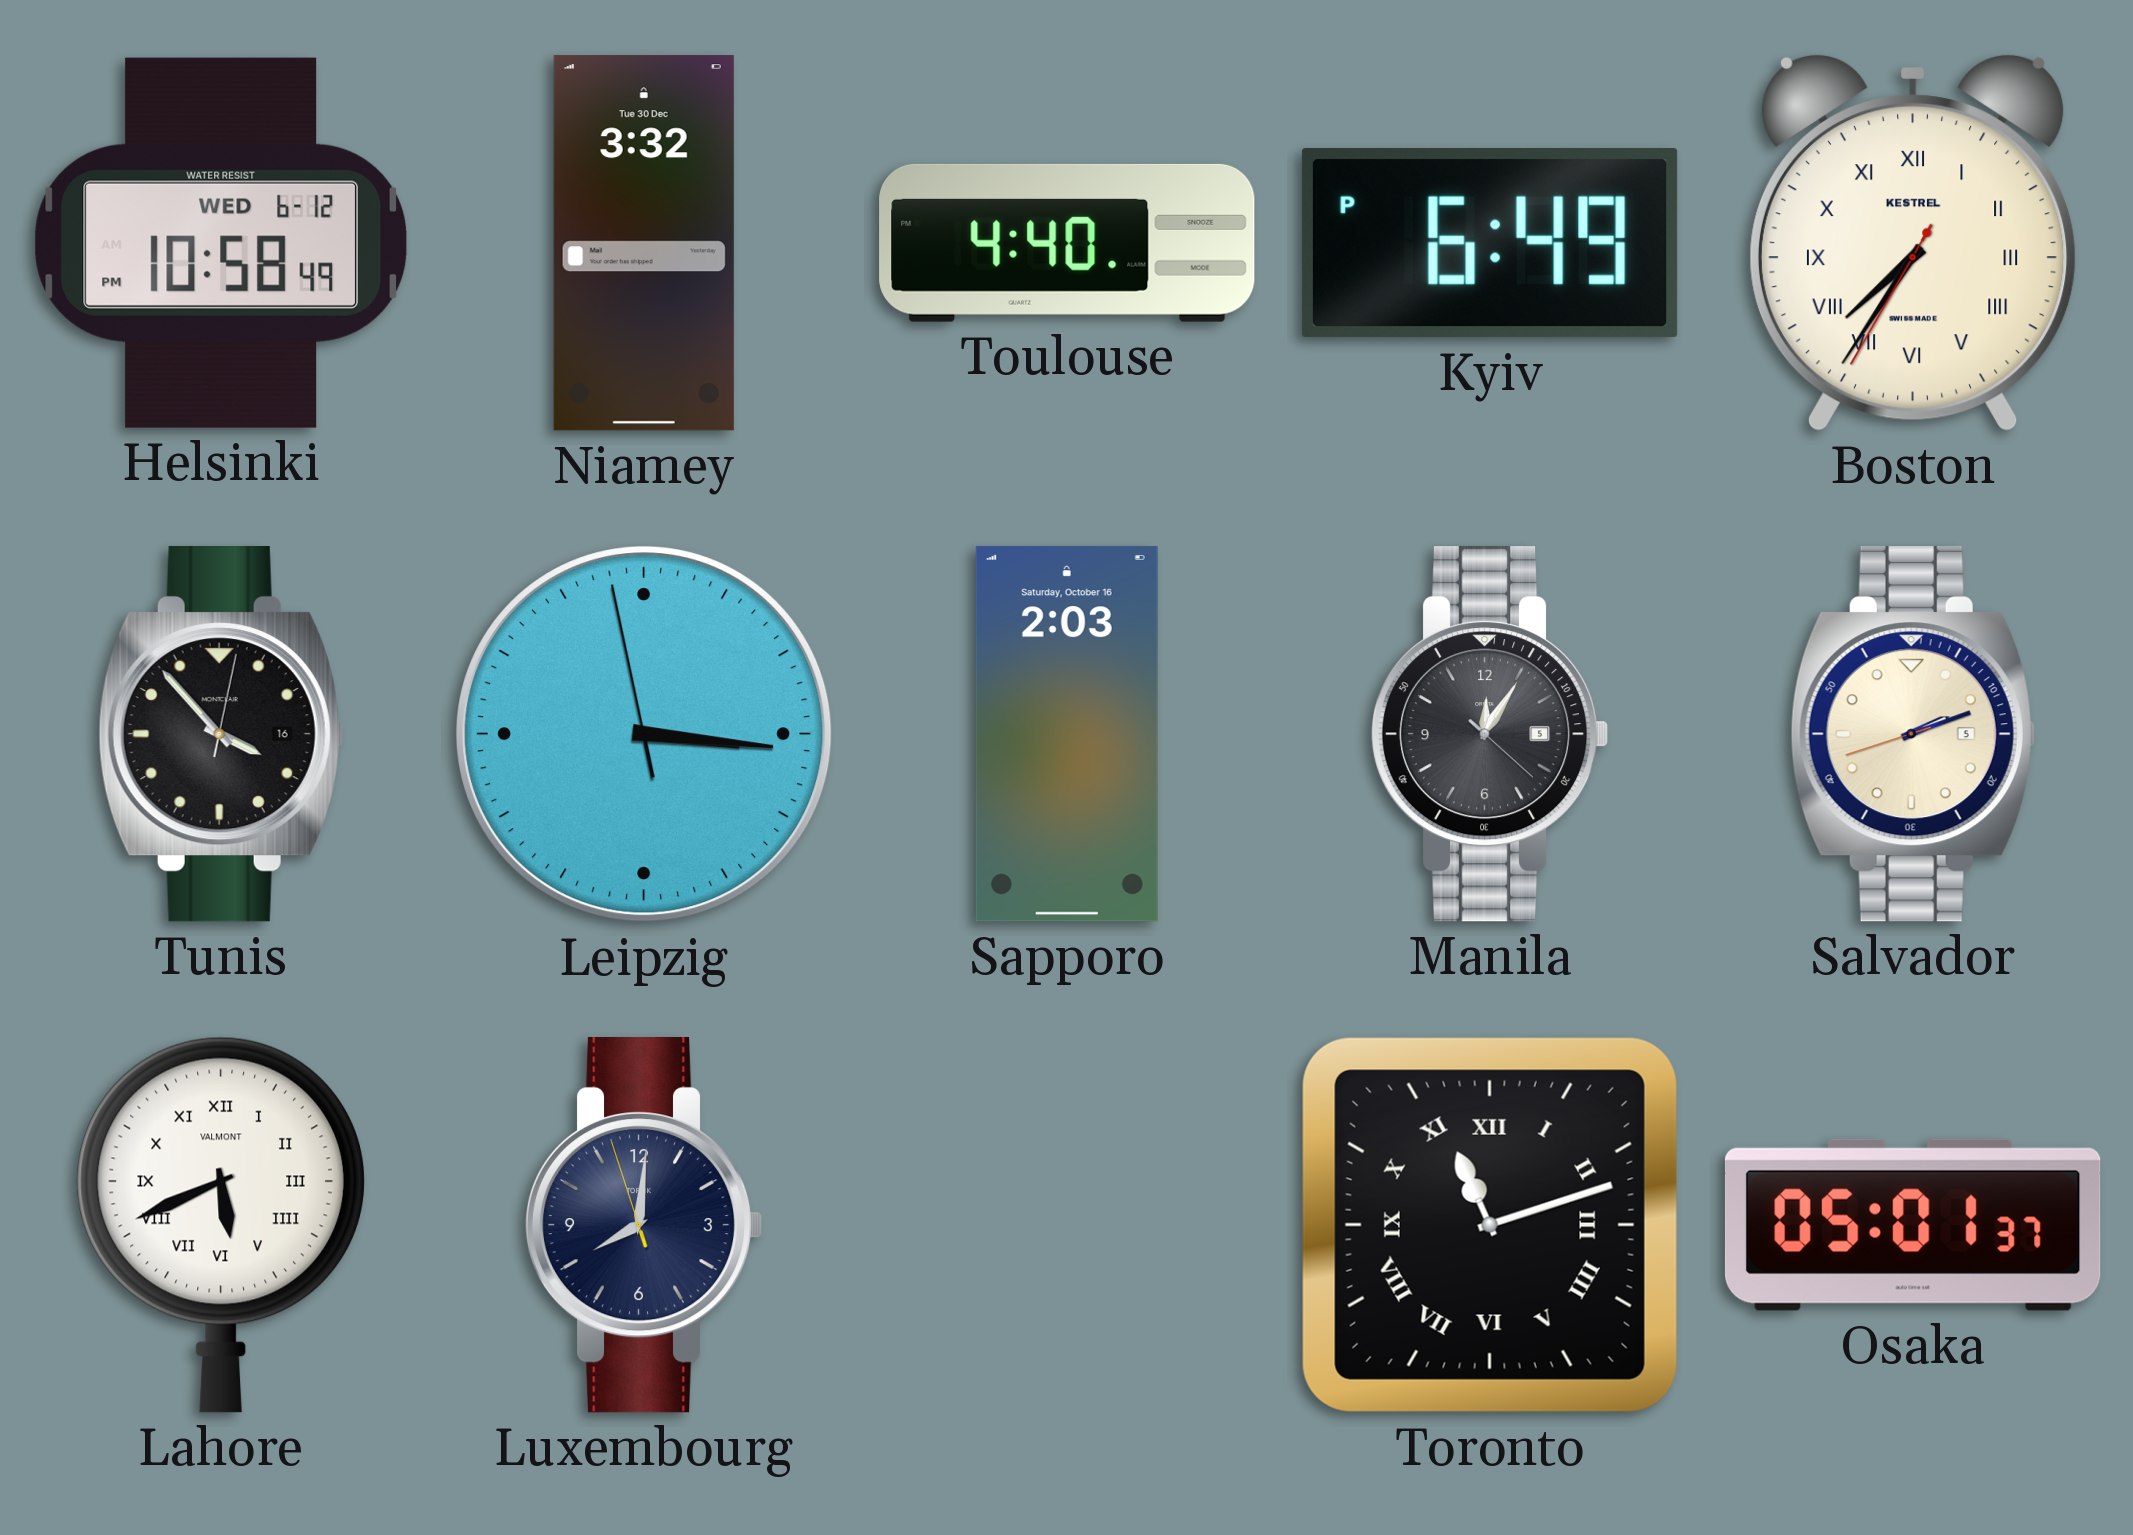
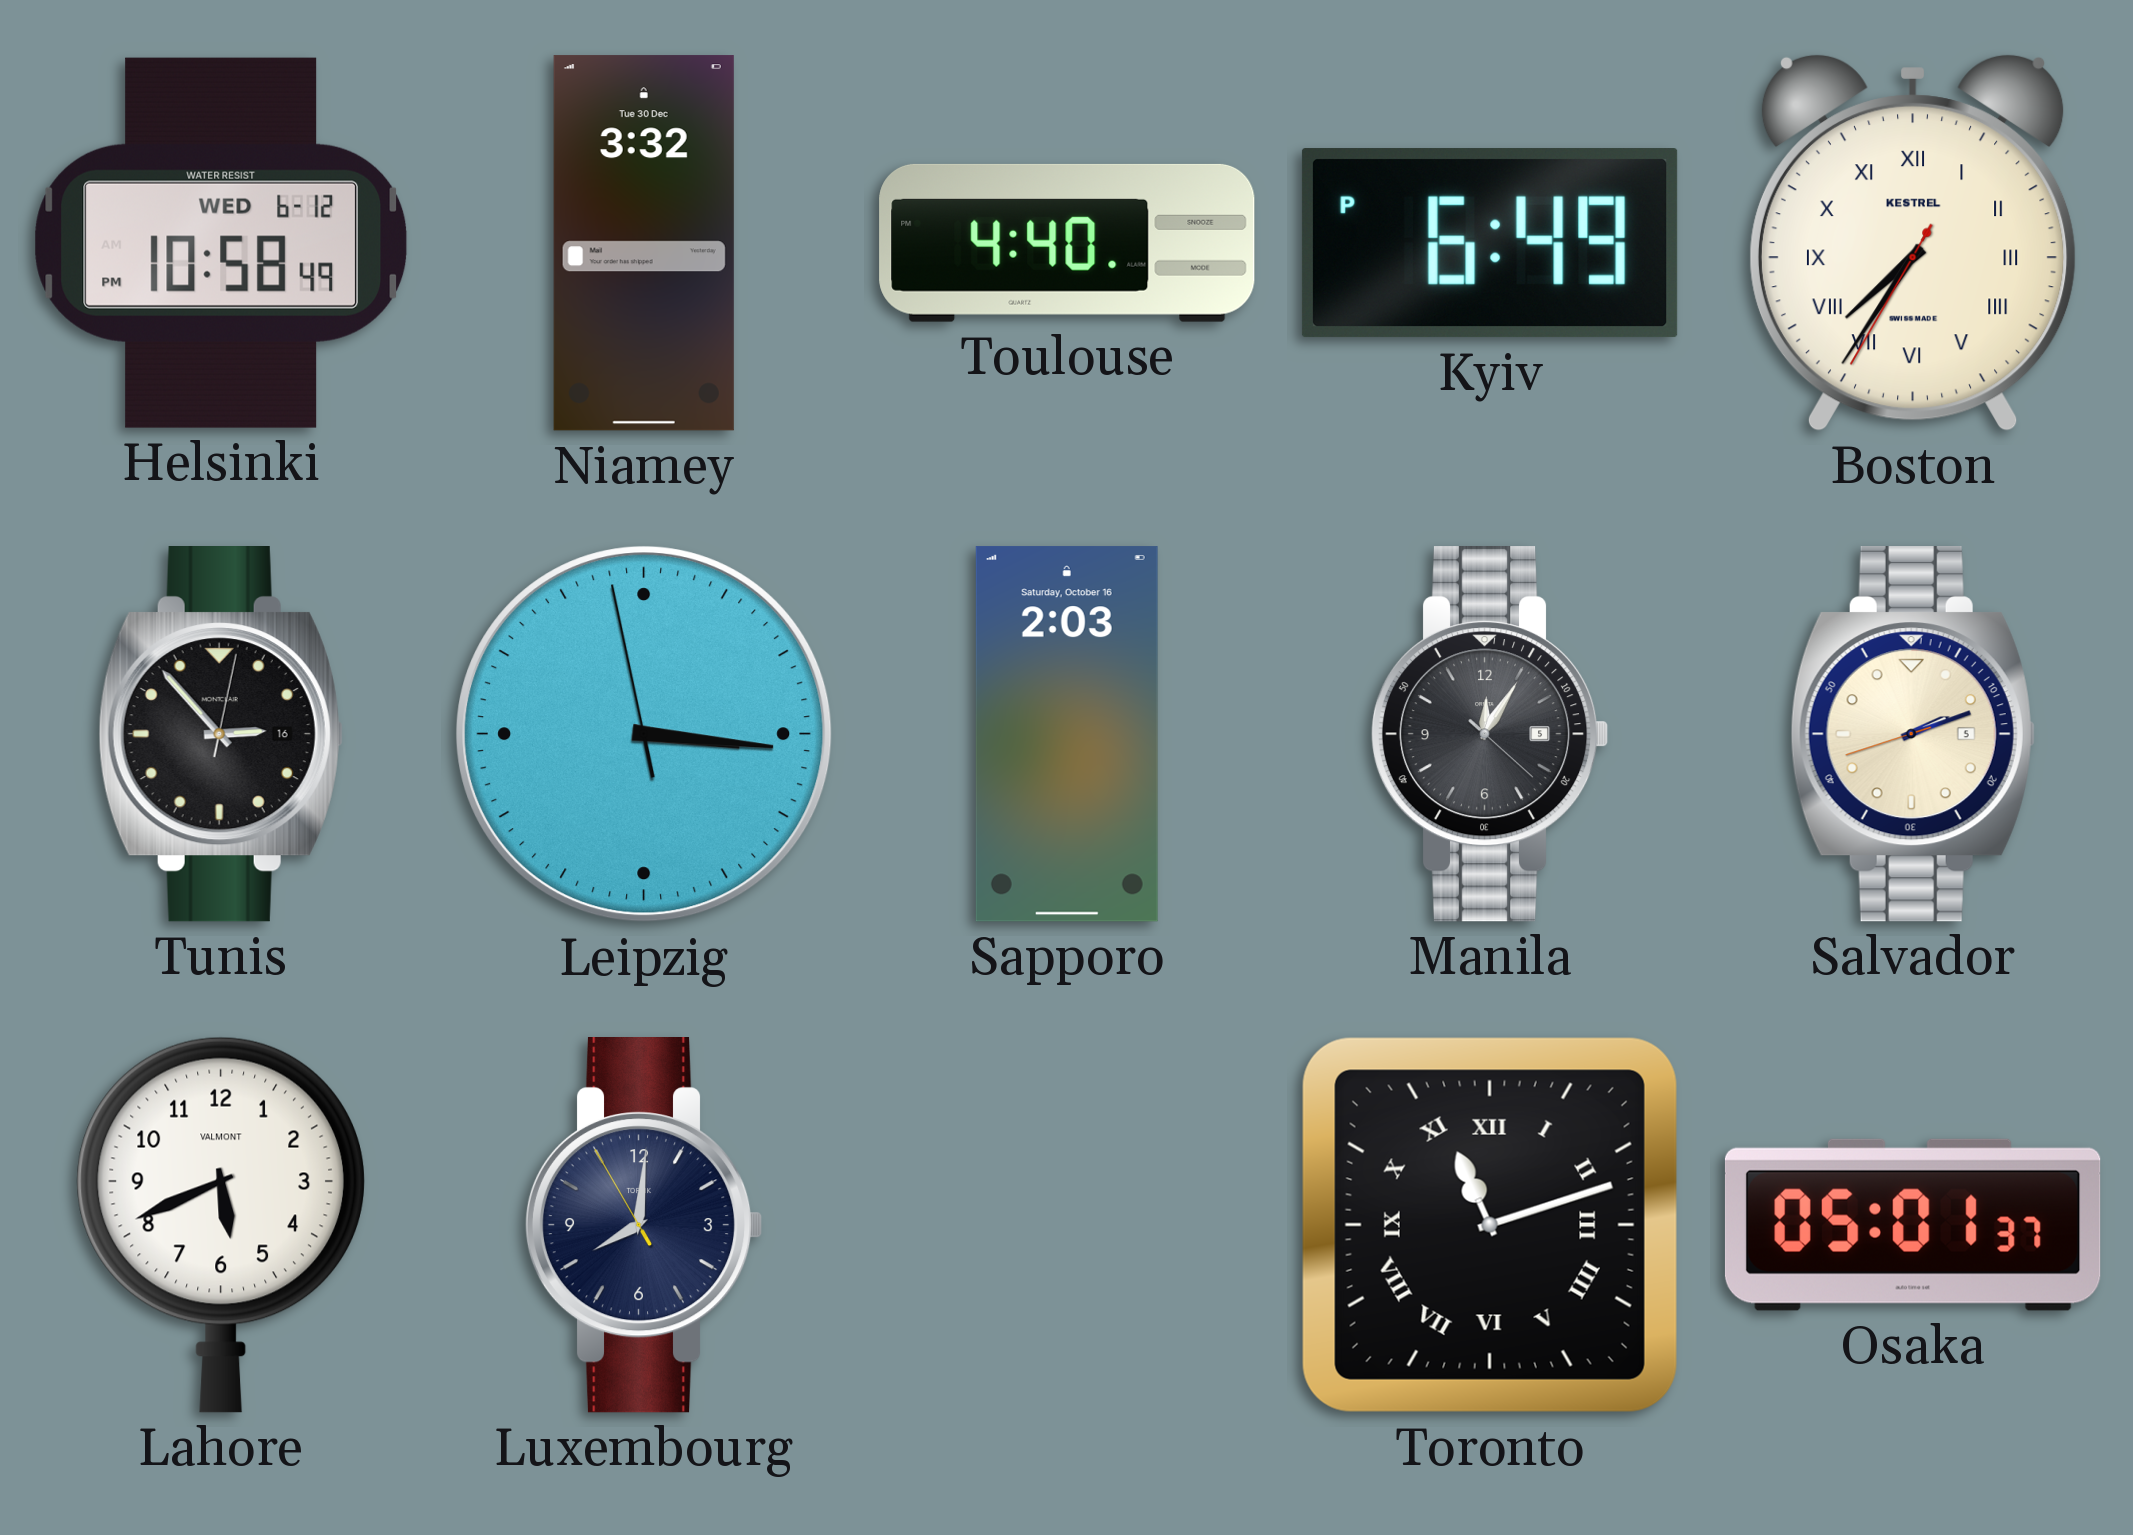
Tunis: 3:53 -> 2:53
Lahore numerals: Roman -> Arabic
Luxembourg: 8:00:57 -> 8:00:55
